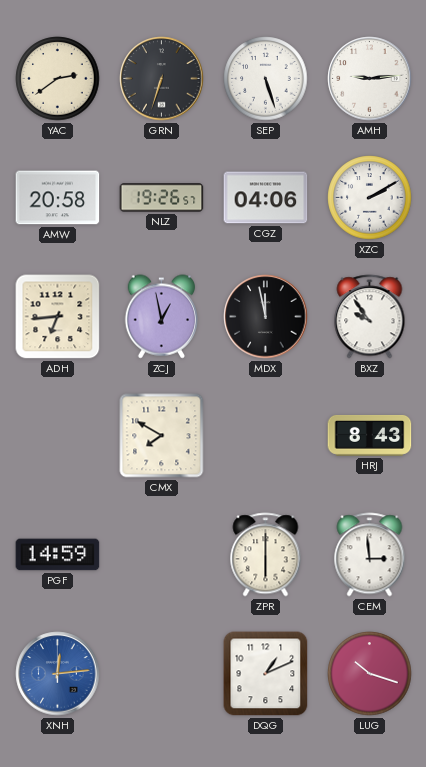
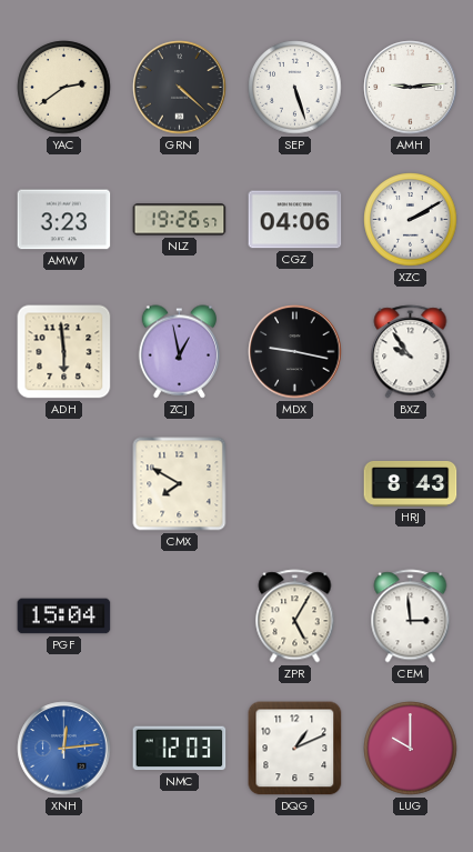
GRN: 6:33 -> 4:22
AMW: 20:58 -> 3:23
ADH: 6:44 -> 5:59
MDX: 11:58 -> 9:17
PGF: 14:59 -> 15:04
ZPR: 6:00 -> 5:05
NMC: none -> 12:03
LUG: 10:18 -> 10:00
